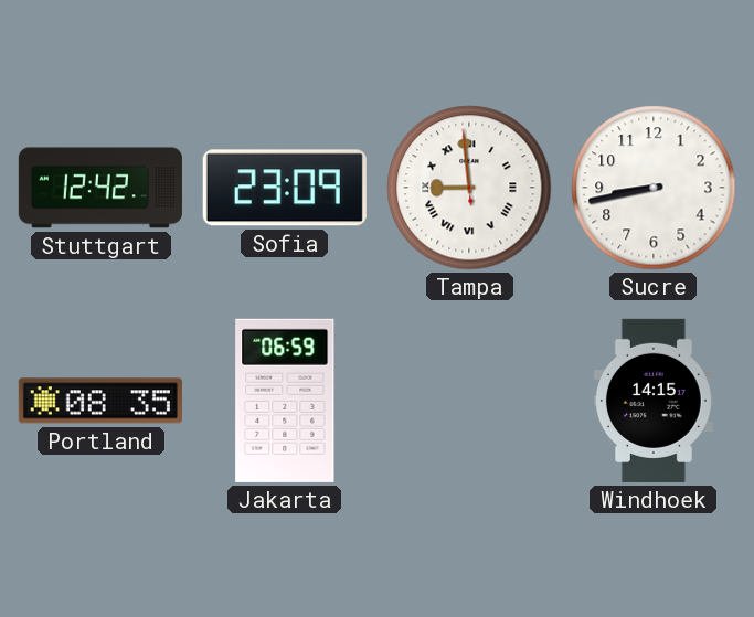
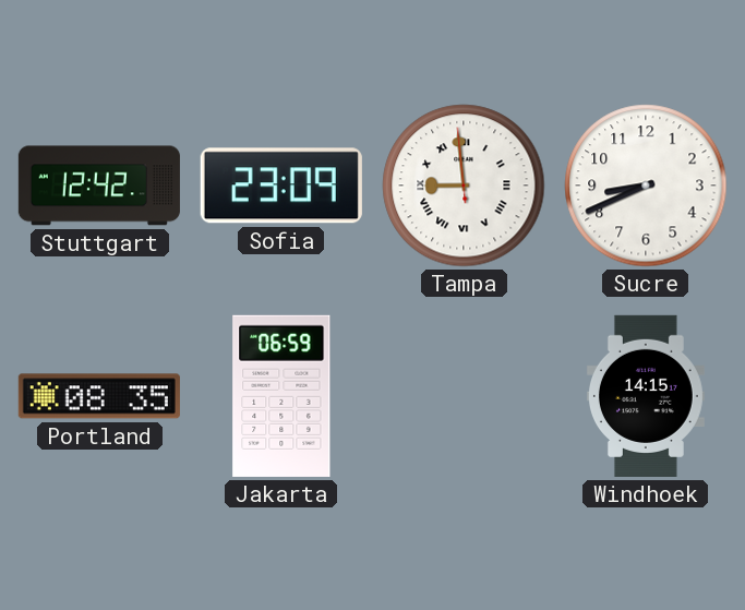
Sucre: 8:43 -> 8:41
